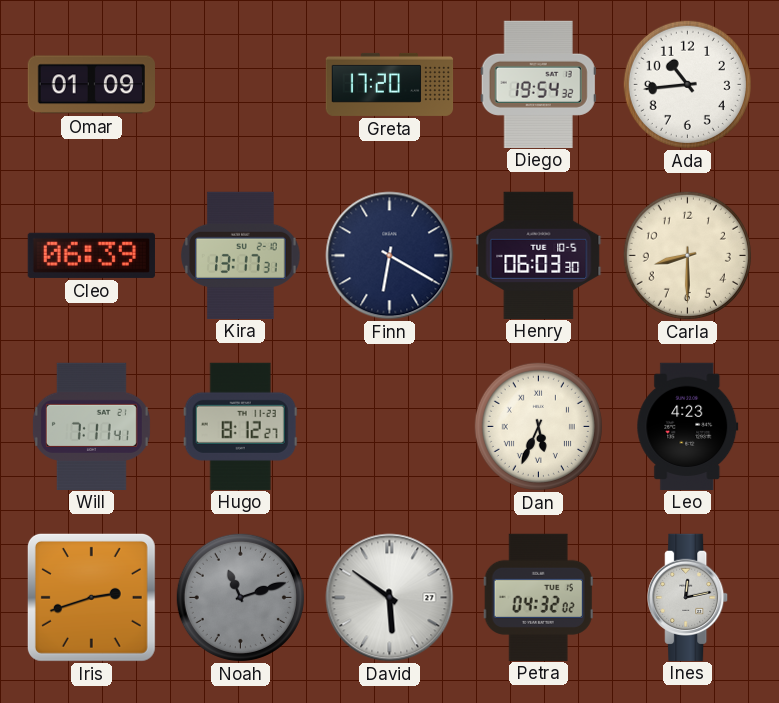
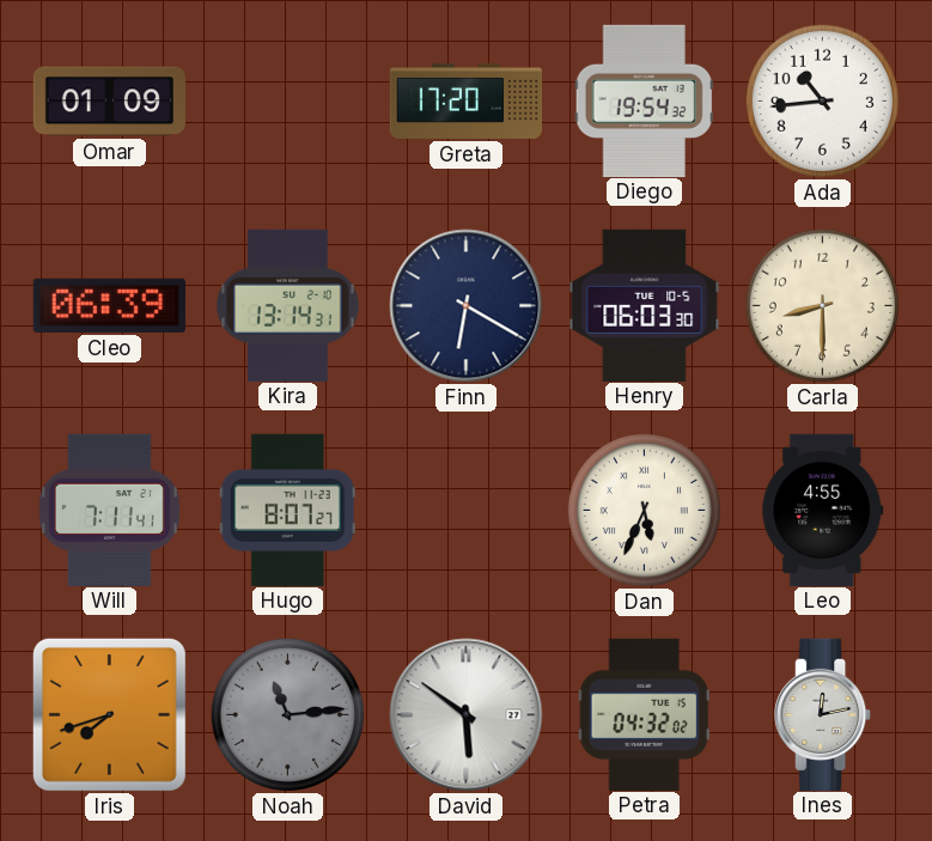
Kira: 13:17 -> 13:14
Hugo: 8:12 -> 8:07
Leo: 4:23 -> 4:55
Iris: 2:42 -> 7:42
Noah: 11:12 -> 11:14
